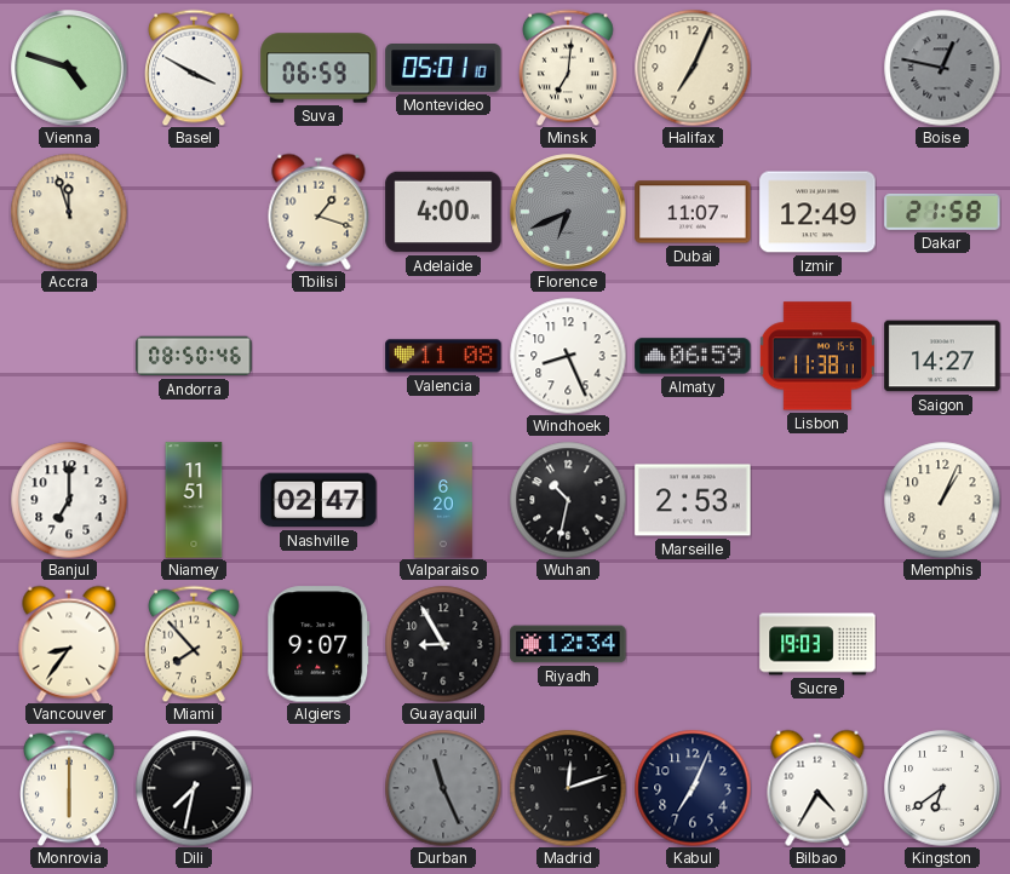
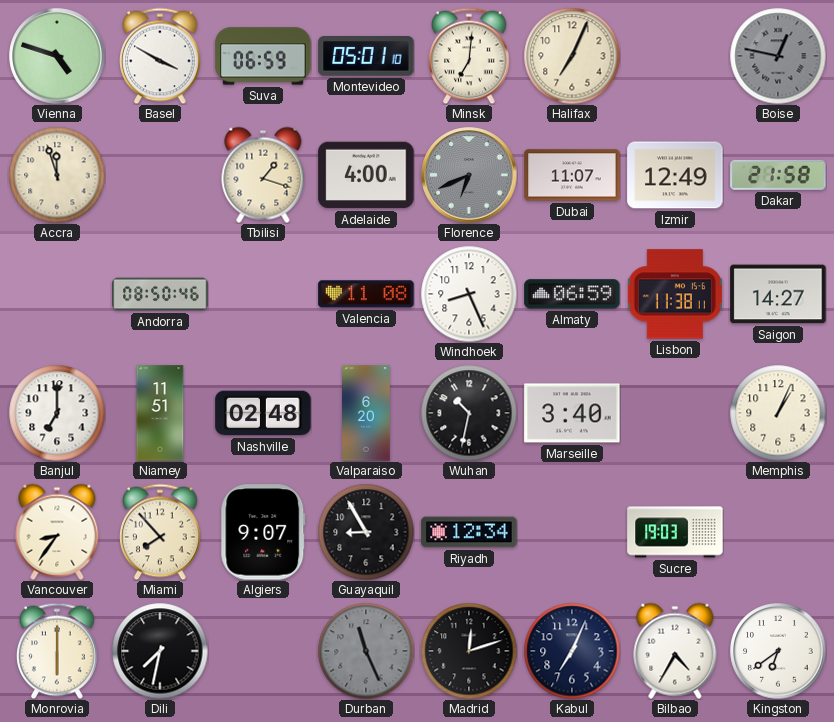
Nashville: 02:47 -> 02:48
Marseille: 2:53 -> 3:40
